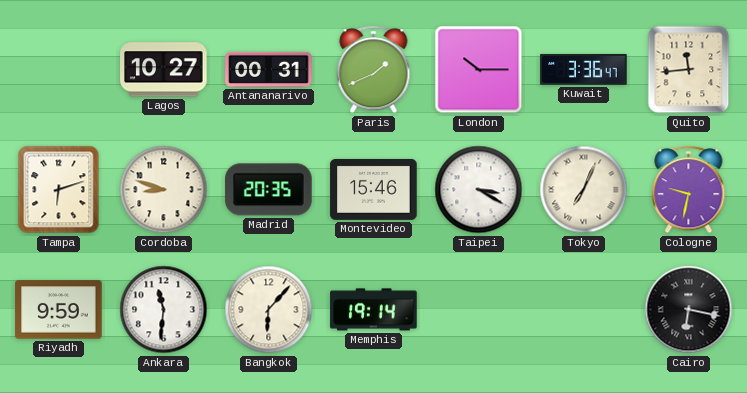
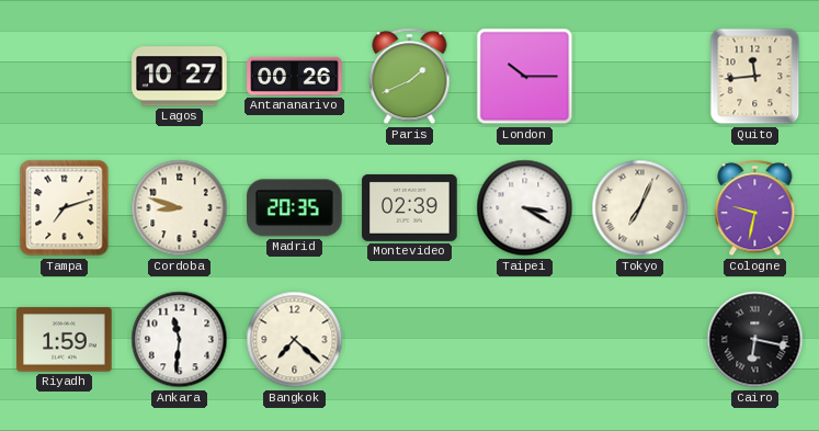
Antananarivo: 00:31 -> 00:26
Kuwait: 3:36 -> none
Tampa: 6:12 -> 7:12
Montevideo: 15:46 -> 02:39
Riyadh: 9:59 -> 1:59
Bangkok: 6:07 -> 7:22
Memphis: 19:14 -> none
